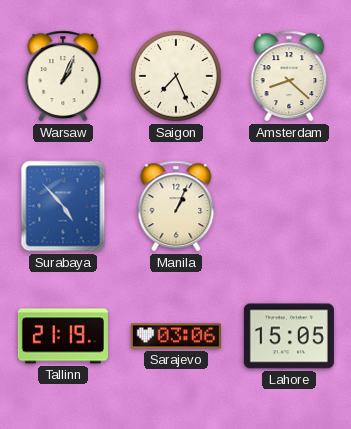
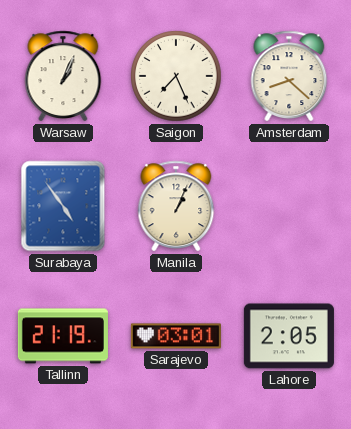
Surabaya: 4:53 -> 4:54
Sarajevo: 03:06 -> 03:01
Lahore: 15:05 -> 2:05
